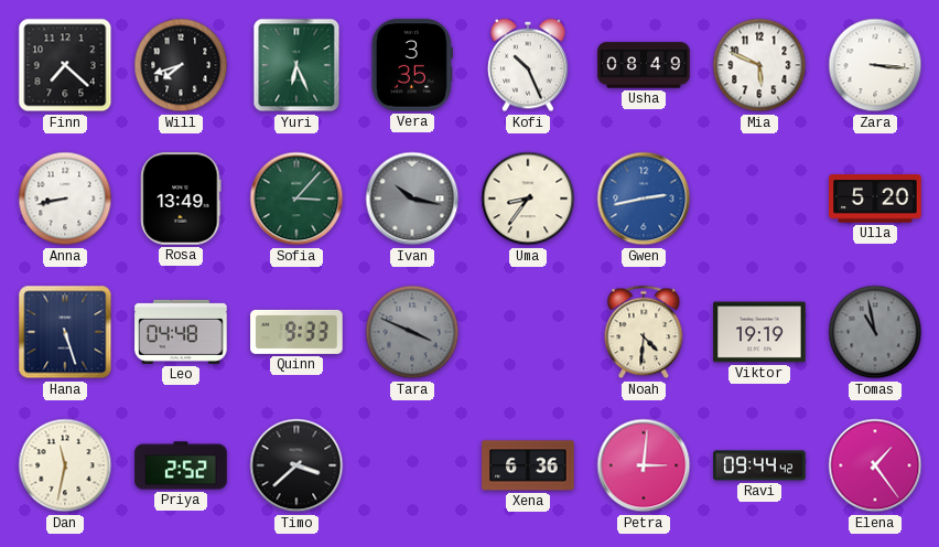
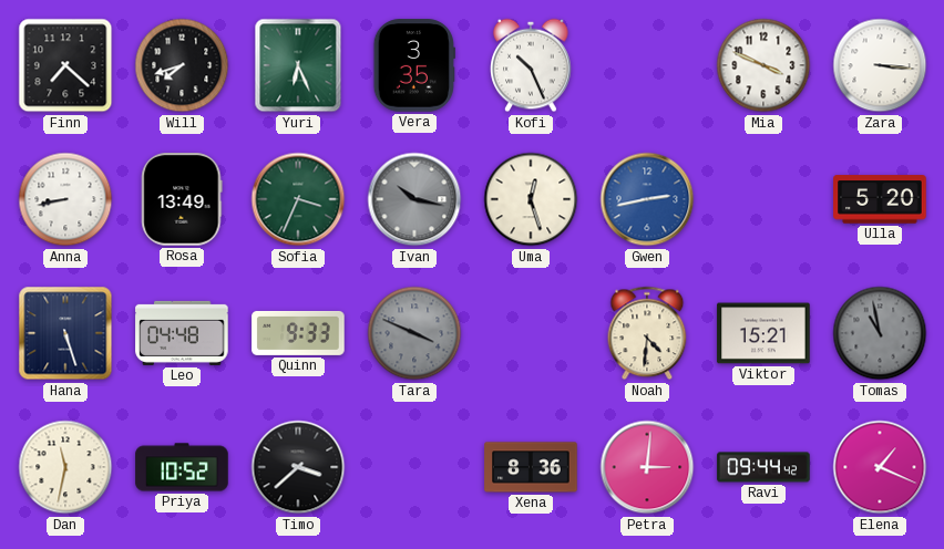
Usha: 08:49 -> none
Mia: 5:49 -> 3:49
Sofia: 3:07 -> 3:34
Uma: 8:36 -> 12:27
Viktor: 19:19 -> 15:21
Priya: 2:52 -> 10:52
Xena: 6:36 -> 8:36
Elena: 1:24 -> 1:19
